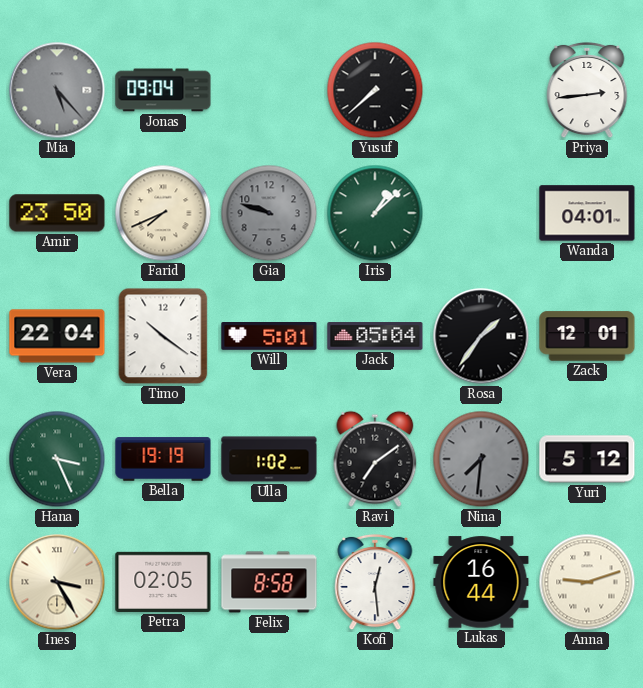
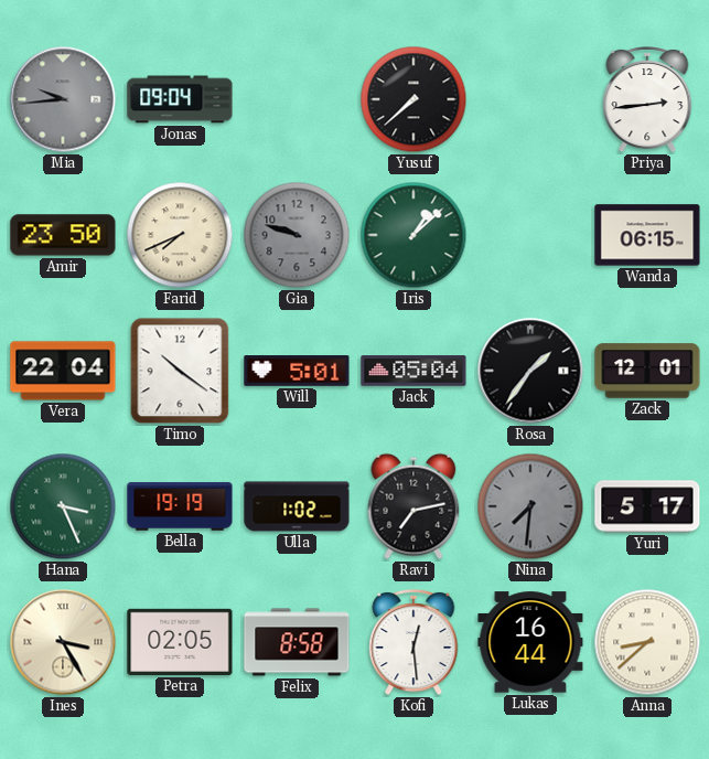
Mia: 5:23 -> 9:44
Wanda: 04:01 -> 06:15
Ravi: 7:09 -> 7:13
Yuri: 5:12 -> 5:17
Anna: 9:12 -> 8:38
